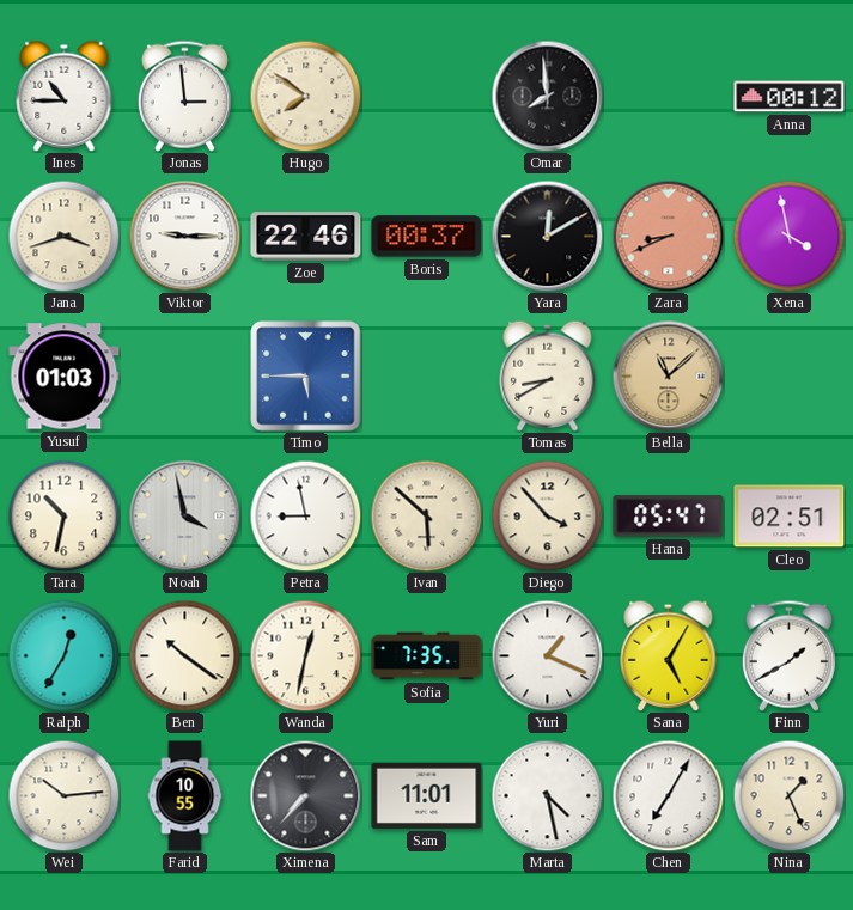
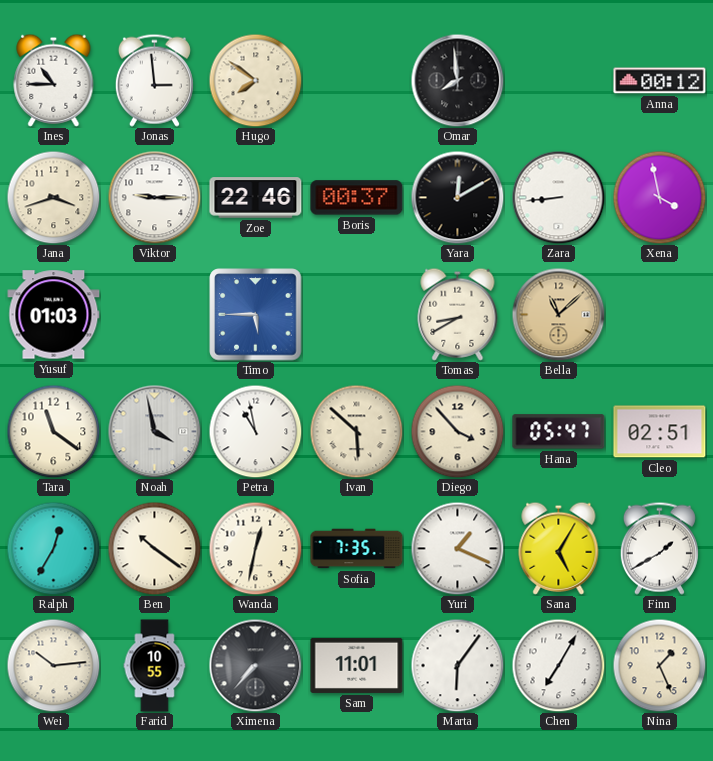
Zara: 8:41 -> 8:44
Zara dial: salmon -> white
Tara: 10:32 -> 11:21
Petra: 8:58 -> 10:58
Marta: 4:28 -> 6:06
